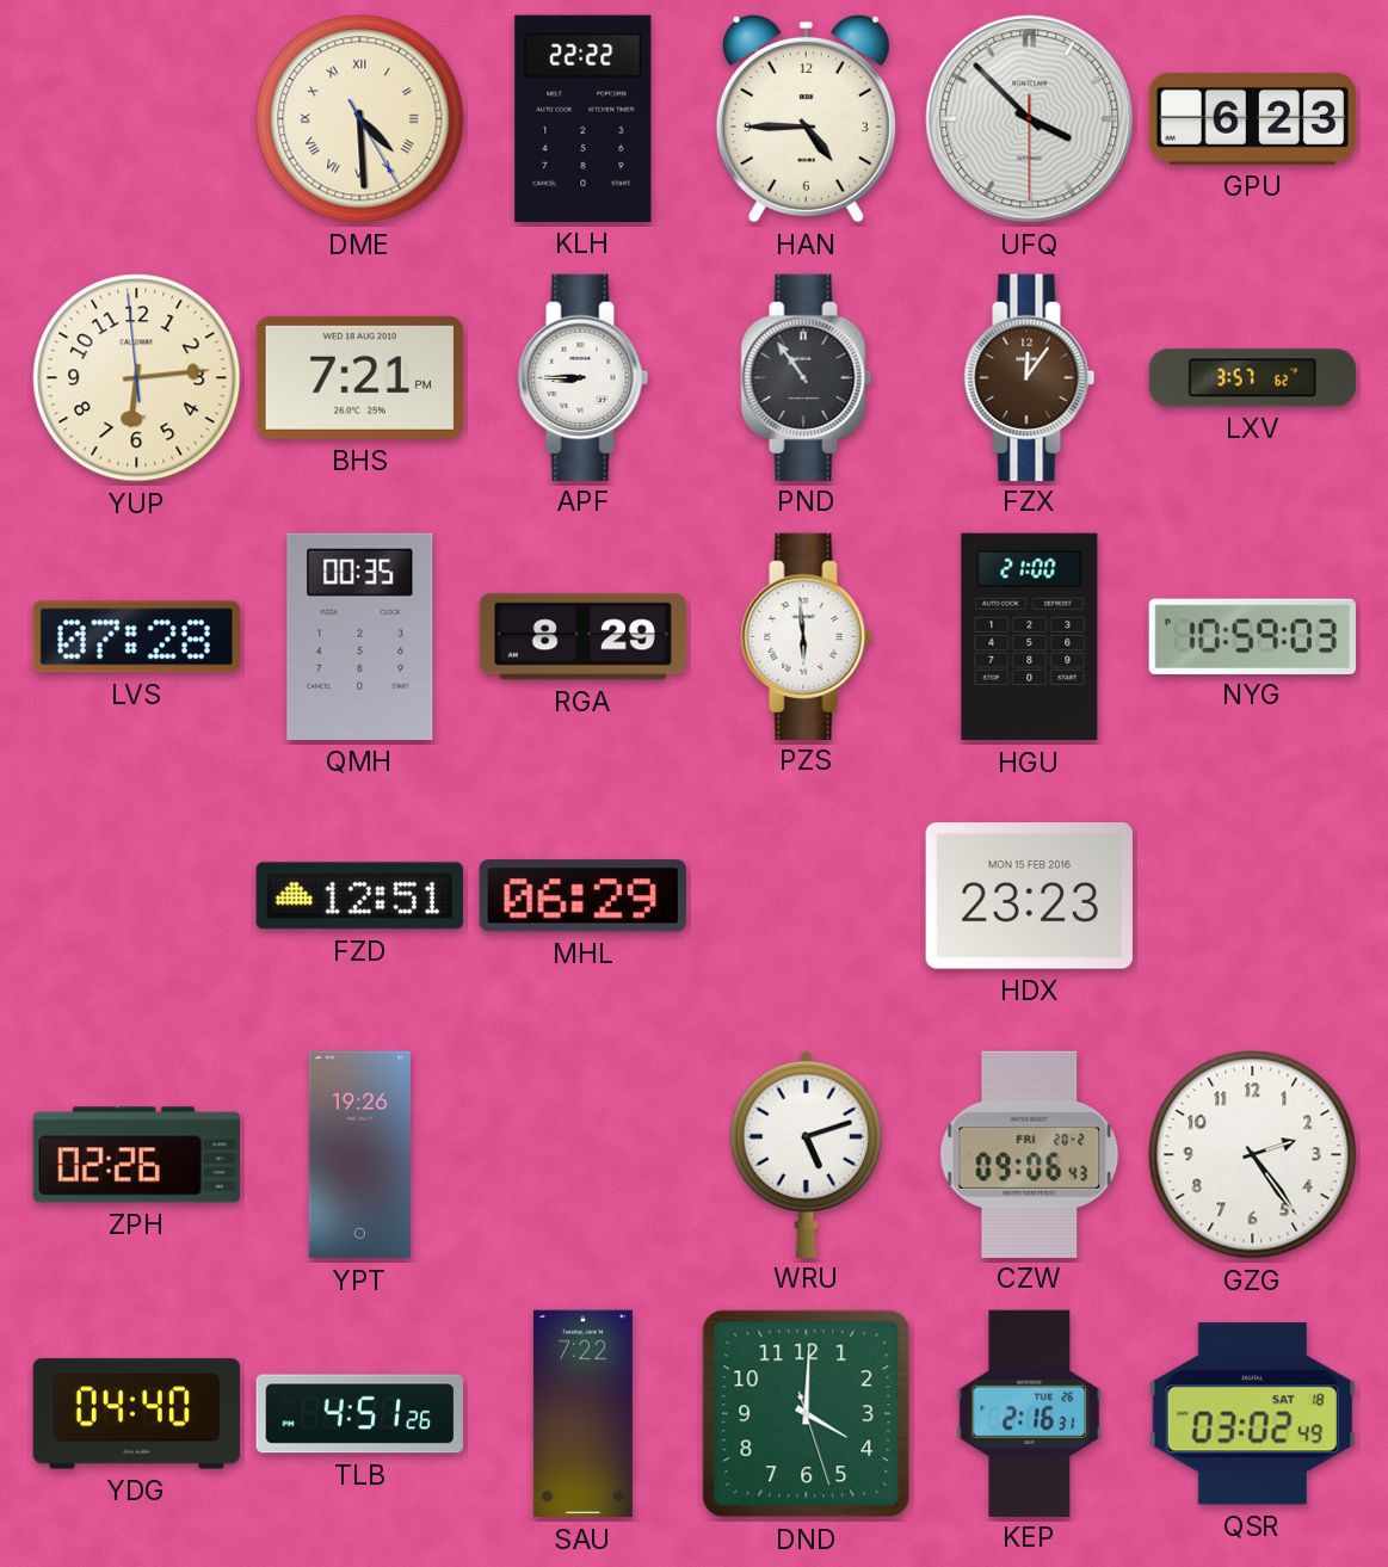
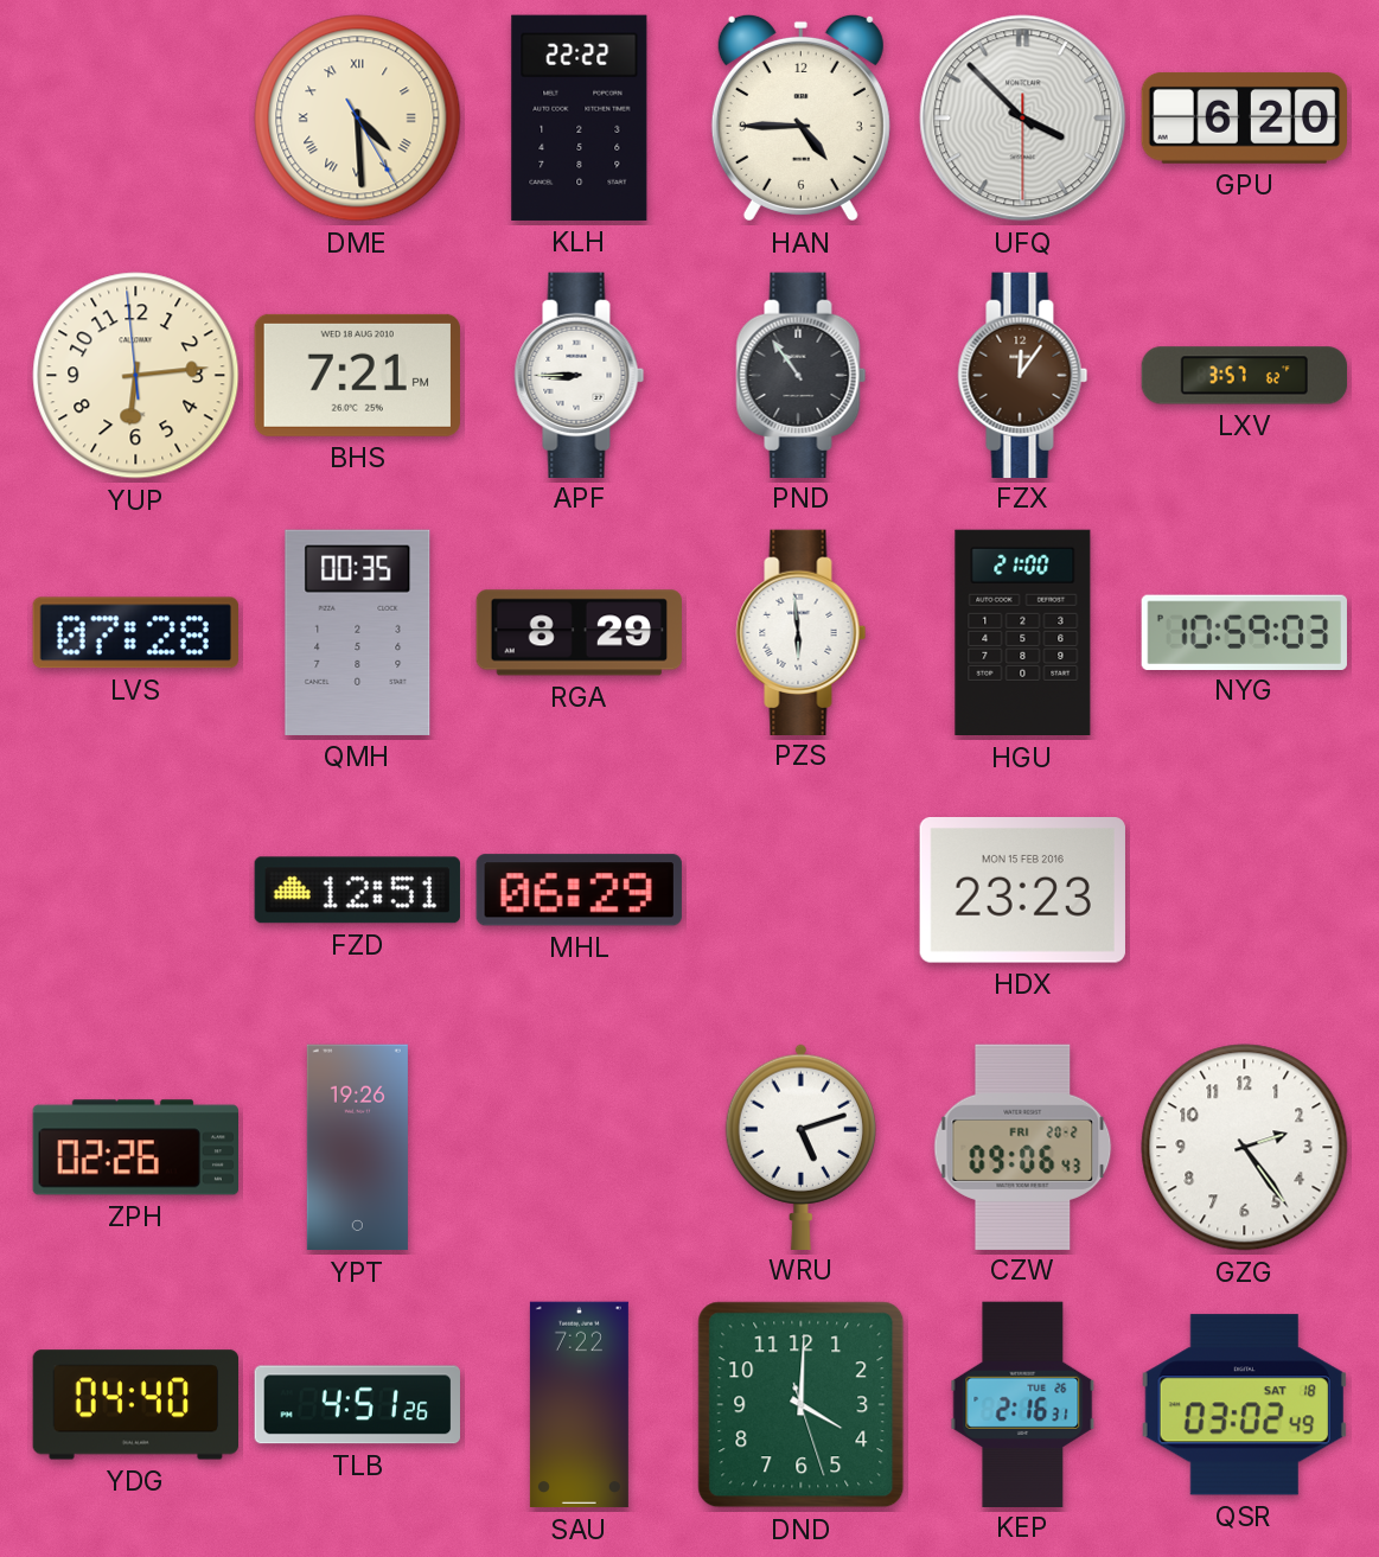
GPU: 6:23 -> 6:20
